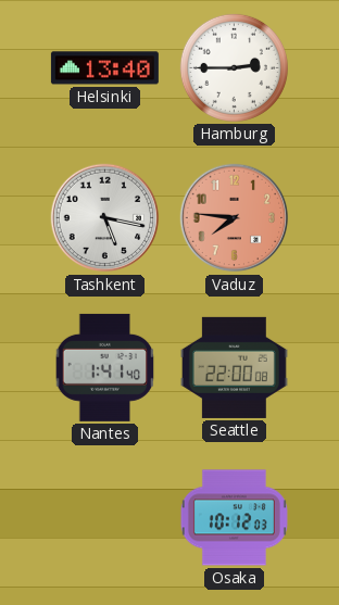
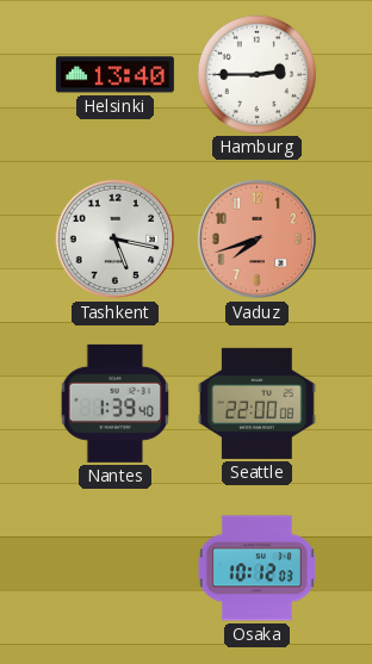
Vaduz: 7:46 -> 7:42
Nantes: 1:41 -> 1:39
